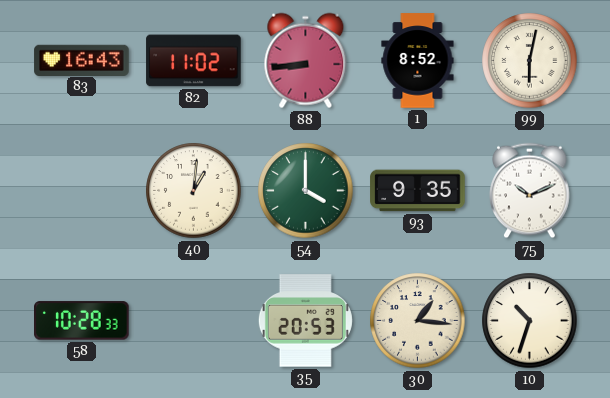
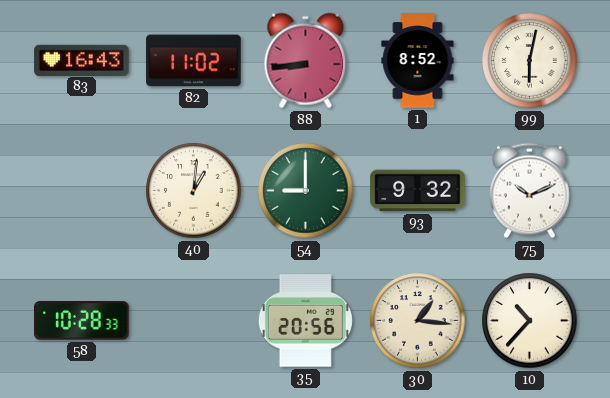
54: 4:00 -> 9:00
93: 9:35 -> 9:32
35: 20:53 -> 20:56
10: 10:33 -> 10:37
